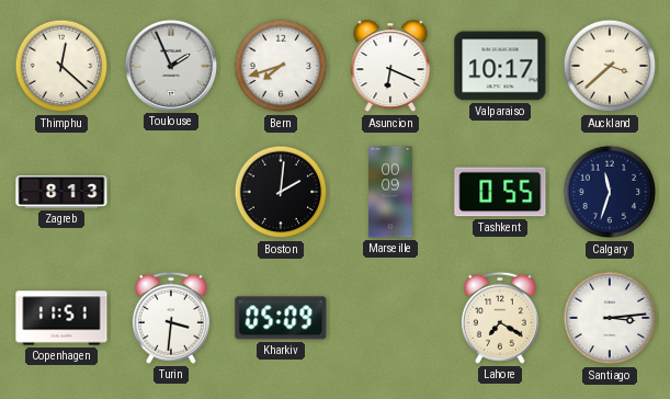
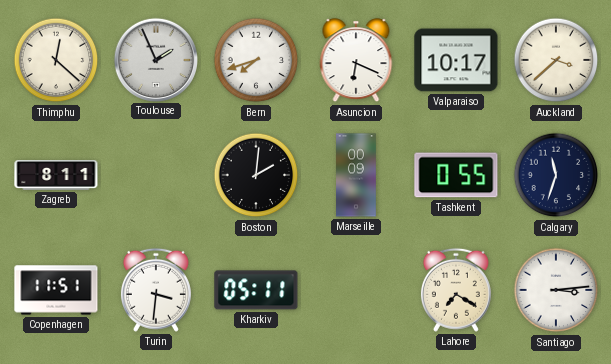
Zagreb: 8:13 -> 8:11
Kharkiv: 05:09 -> 05:11
